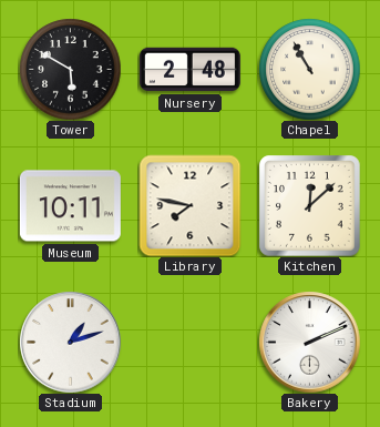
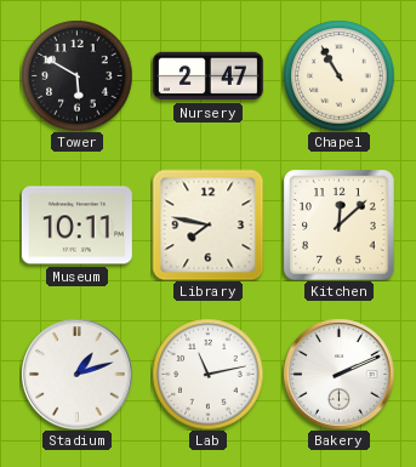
Nursery: 2:48 -> 2:47
Lab: none -> 11:13
